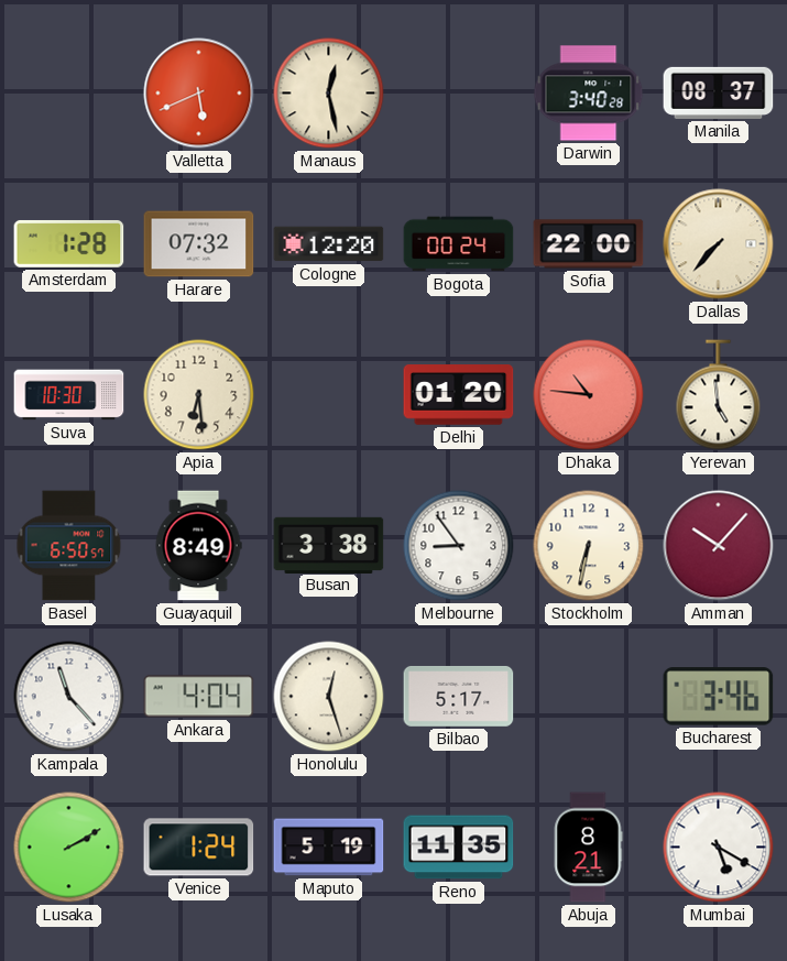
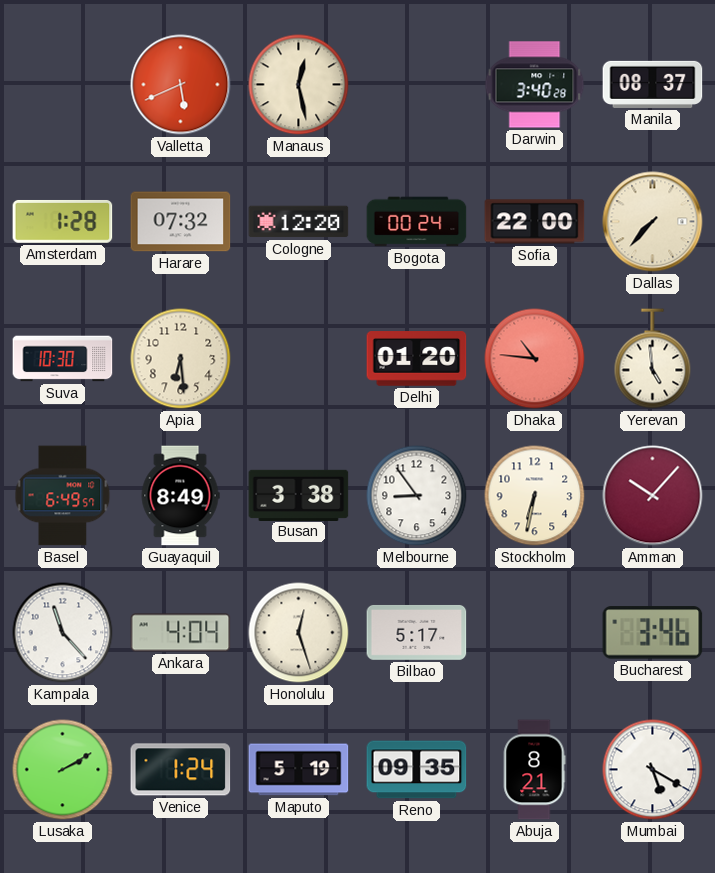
Basel: 6:50 -> 6:49
Reno: 11:35 -> 09:35
